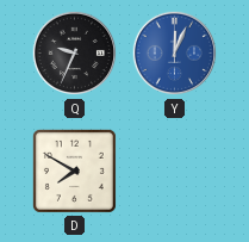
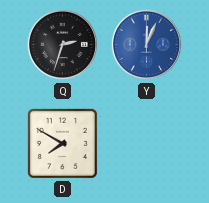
Q: 9:34 -> 2:33
